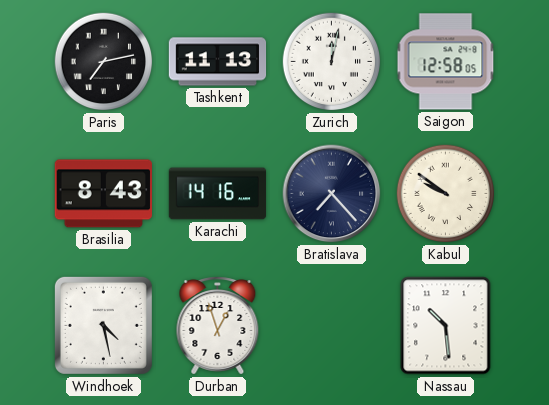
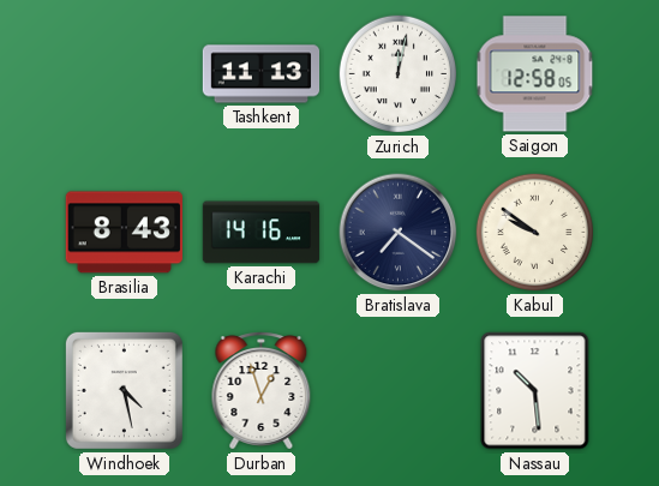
Paris: 7:13 -> none
Bratislava: 7:23 -> 7:21
